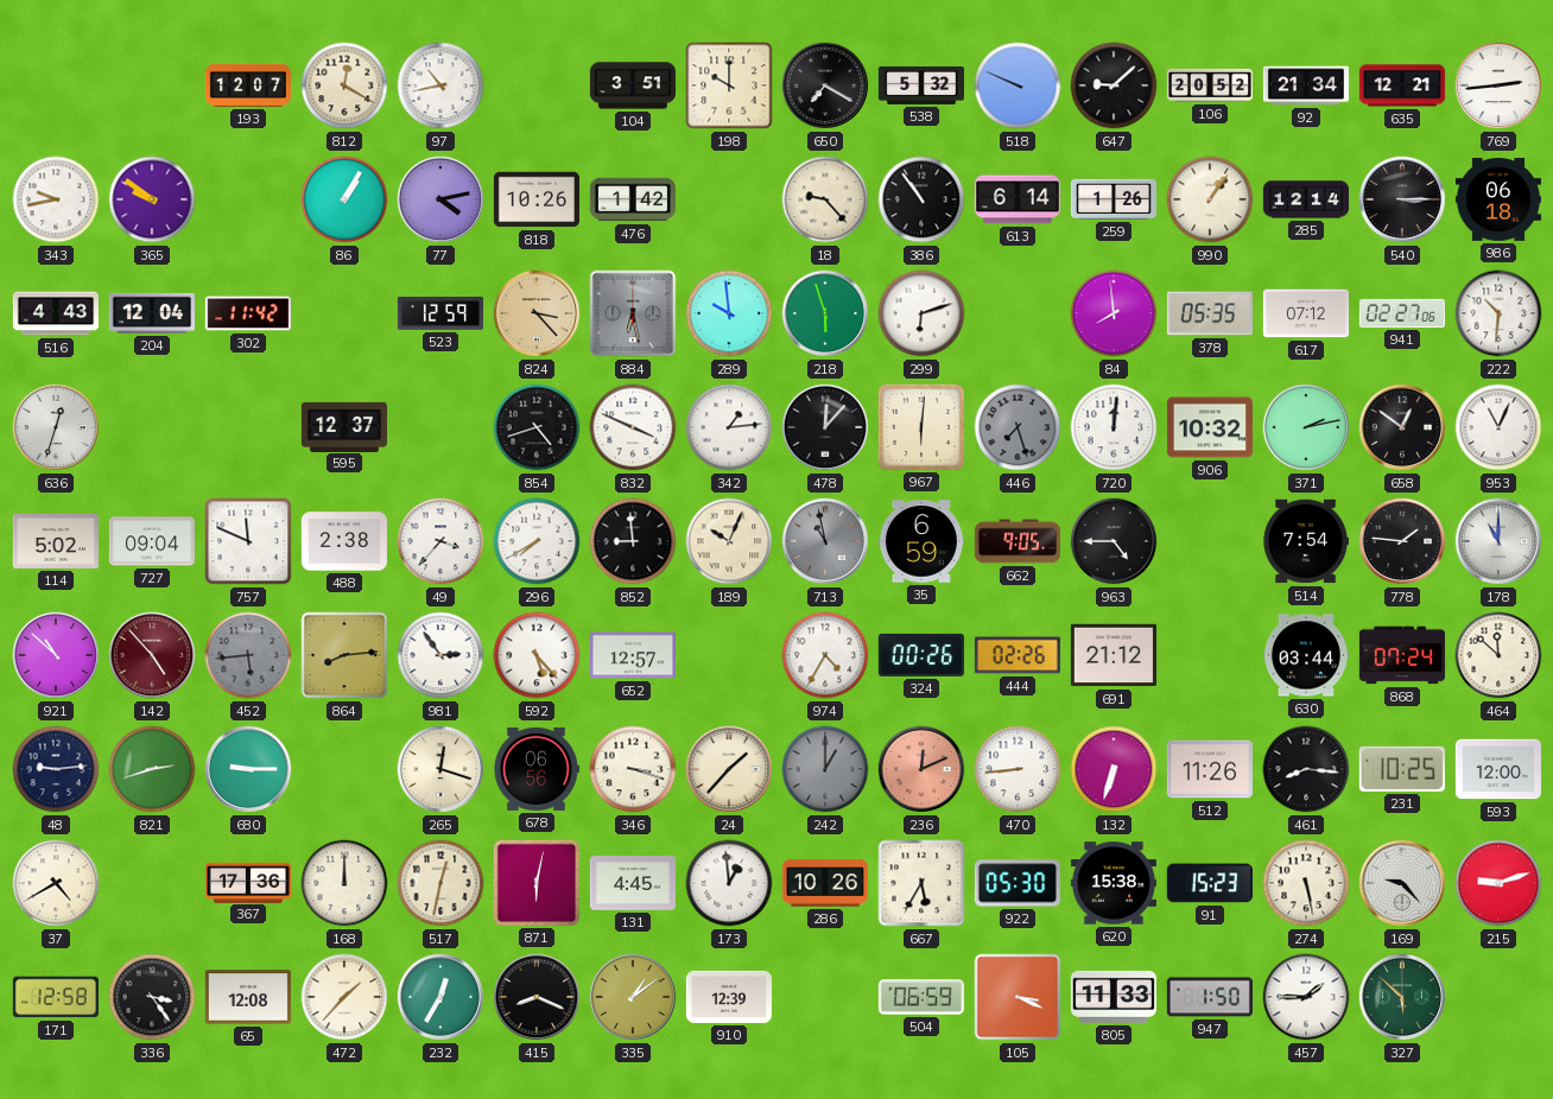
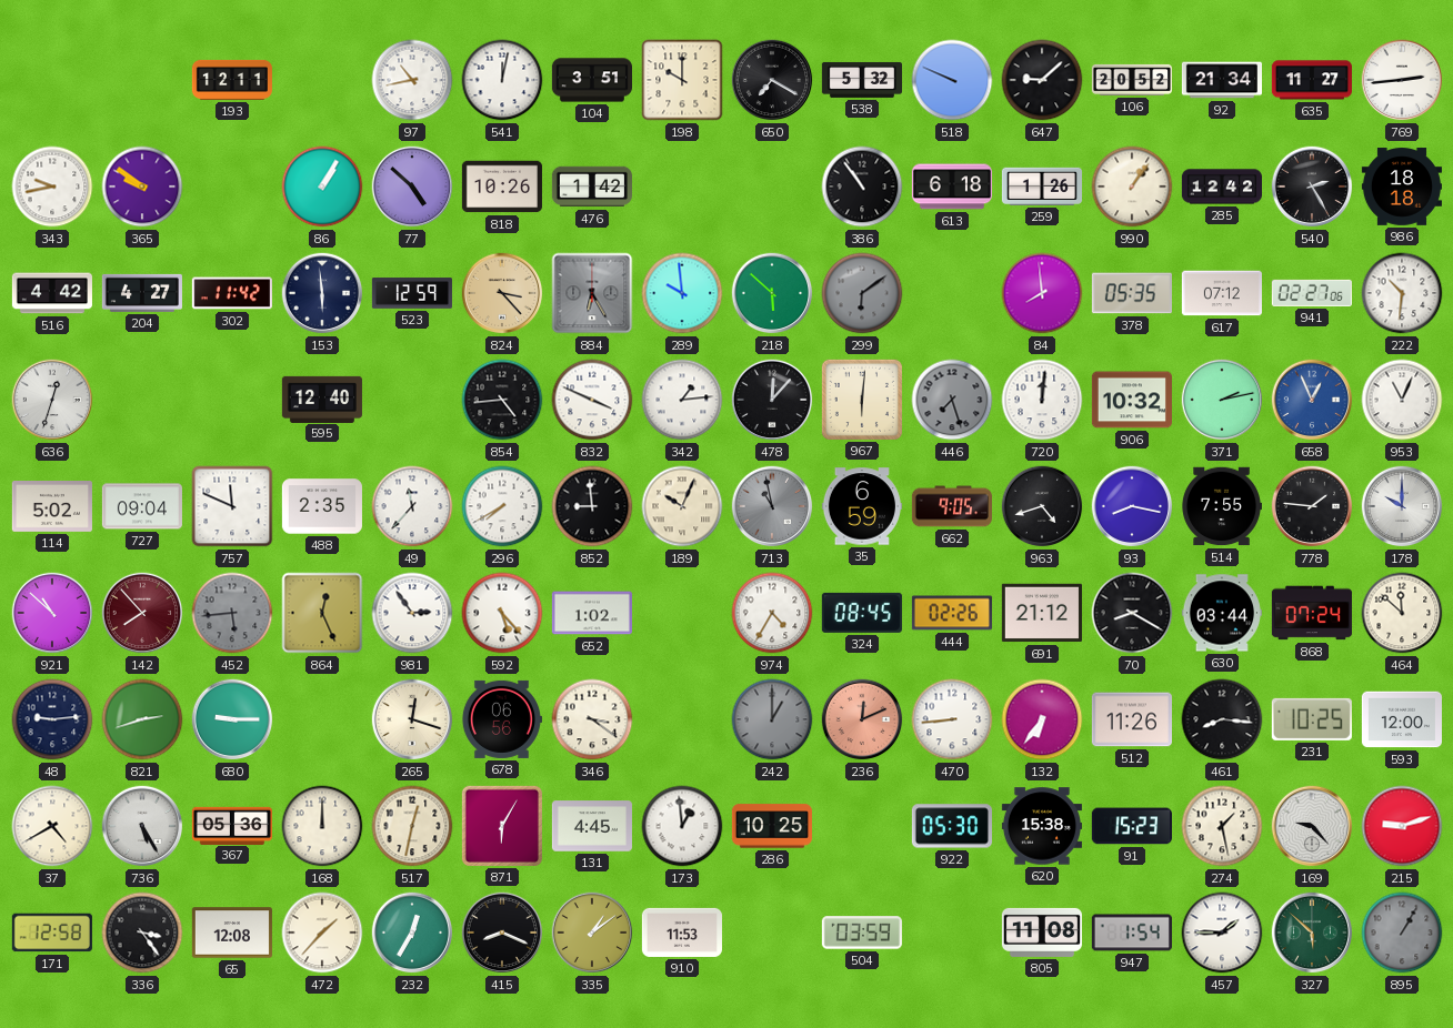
193: 12:07 -> 12:11
812: 12:20 -> none
541: none -> 12:02
635: 12:21 -> 11:27
77: 4:13 -> 4:52
18: 9:23 -> none
613: 6:14 -> 6:18
285: 12:14 -> 12:42
540: 3:15 -> 2:25
986: 06:18 -> 18:18
516: 4:43 -> 4:42
204: 12:04 -> 4:27
153: none -> 5:59
884: 6:28 -> 6:25
218: 5:57 -> 5:52
299: 6:12 -> 6:09
299 dial: white -> grey
595: 12:37 -> 12:40
854: 4:42 -> 4:44
658: 12:51 -> 12:56
658 dial: black -> blue
488: 2:38 -> 2:35
49: 3:37 -> 11:37
963: 4:45 -> 4:42
93: none -> 8:17
514: 7:54 -> 7:55
178: 11:00 -> 10:00
142: 4:53 -> 7:53
864: 8:14 -> 12:26
652: 12:57 -> 1:02
324: 00:26 -> 08:45
70: none -> 8:20
346: 3:18 -> 3:21
24: 1:37 -> none
132: 6:33 -> 6:36
736: none -> 5:25
367: 17:36 -> 05:36
871: 6:02 -> 6:05
286: 10:26 -> 10:25
667: 5:35 -> none
274: 5:28 -> 1:28
910: 12:39 -> 11:53
504: 06:59 -> 03:59
105: 3:19 -> none
805: 11:33 -> 11:08
947: 1:50 -> 1:54
895: none -> 1:05
